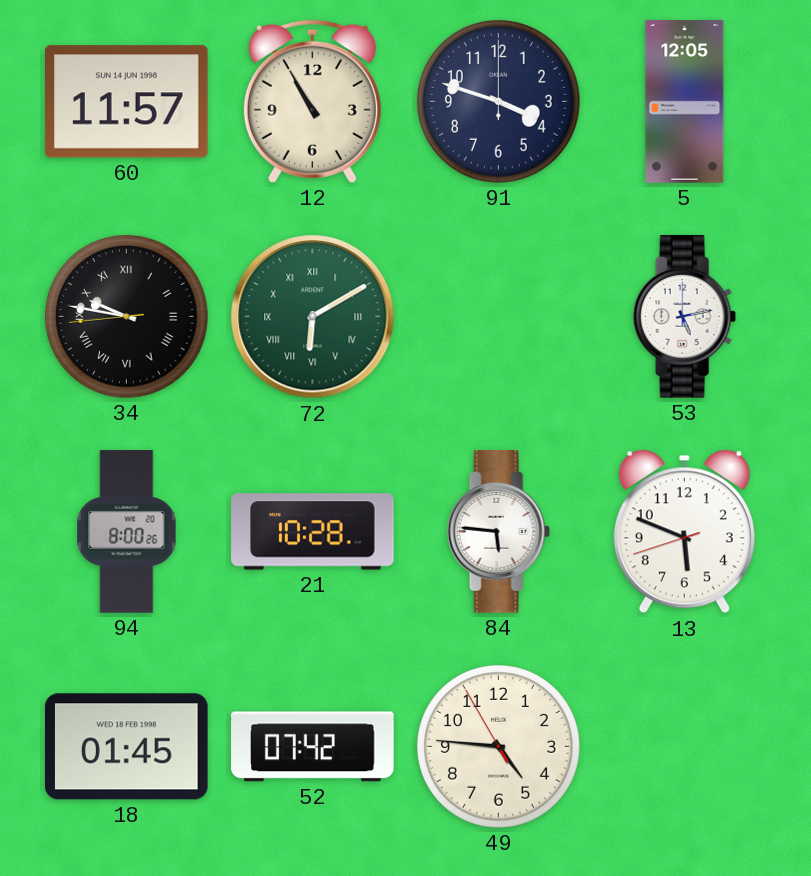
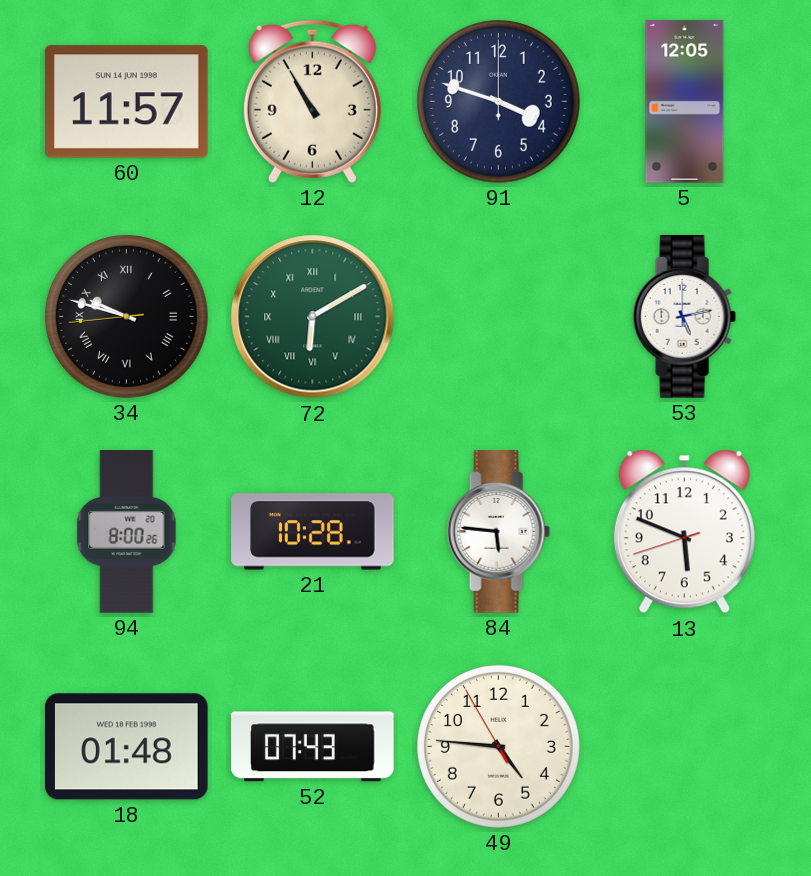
34: 9:46 -> 9:47
18: 01:45 -> 01:48
52: 07:42 -> 07:43
